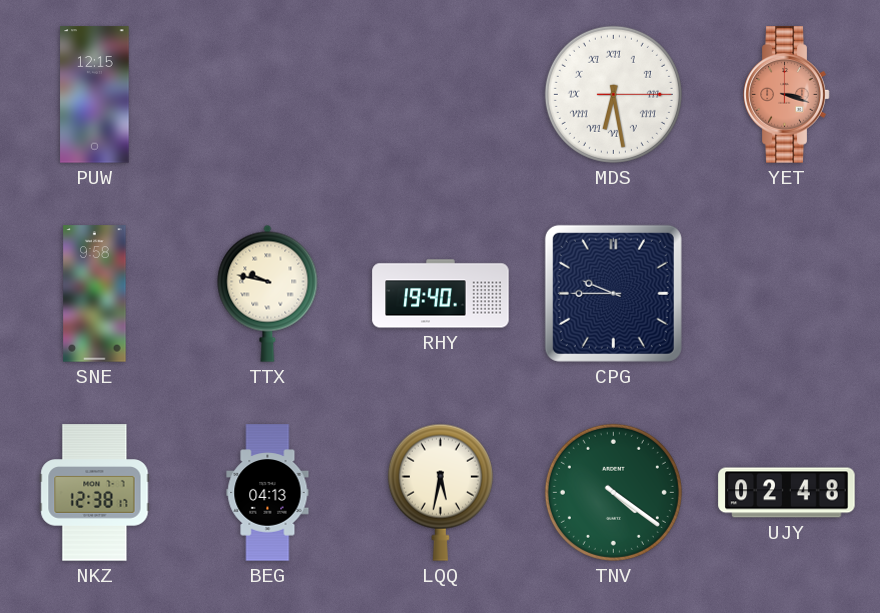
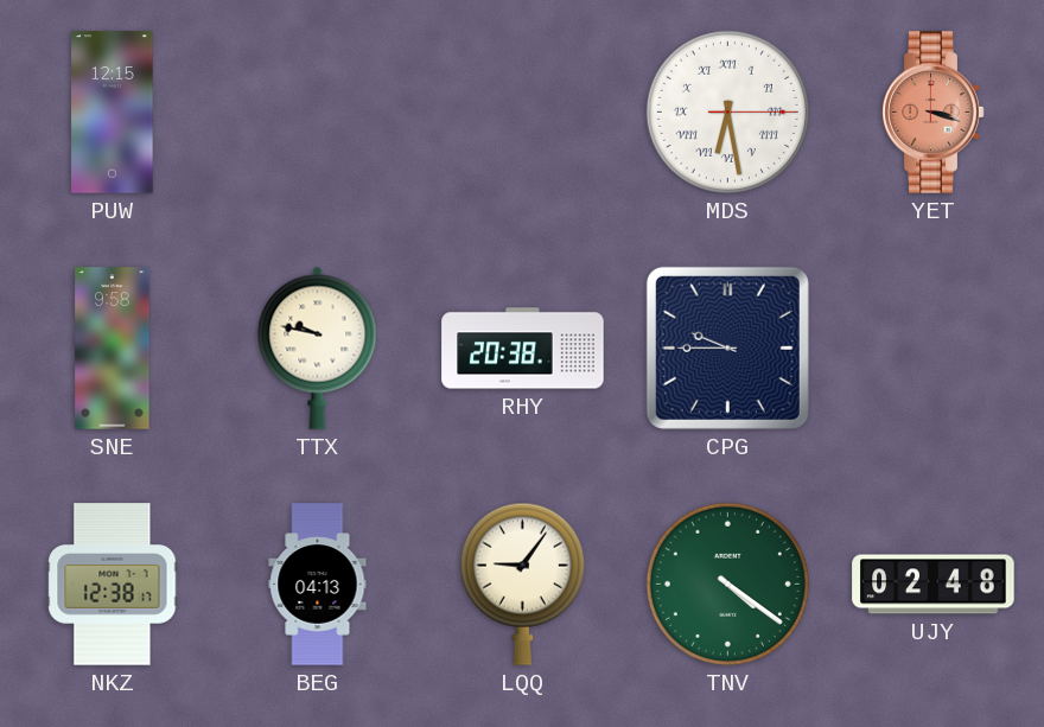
RHY: 19:40 -> 20:38
LQQ: 5:32 -> 9:06
